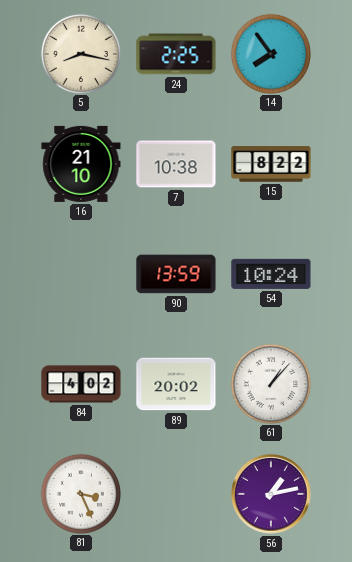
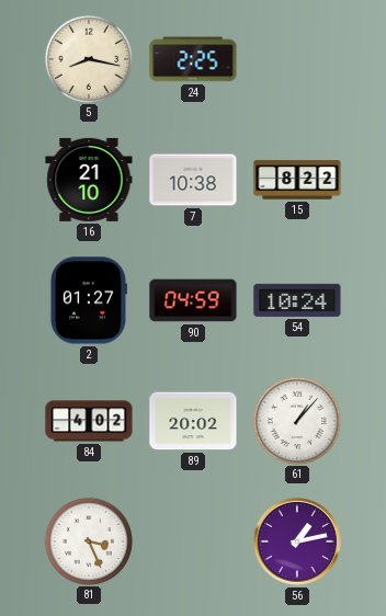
14: 7:54 -> none
2: none -> 01:27
90: 13:59 -> 04:59
